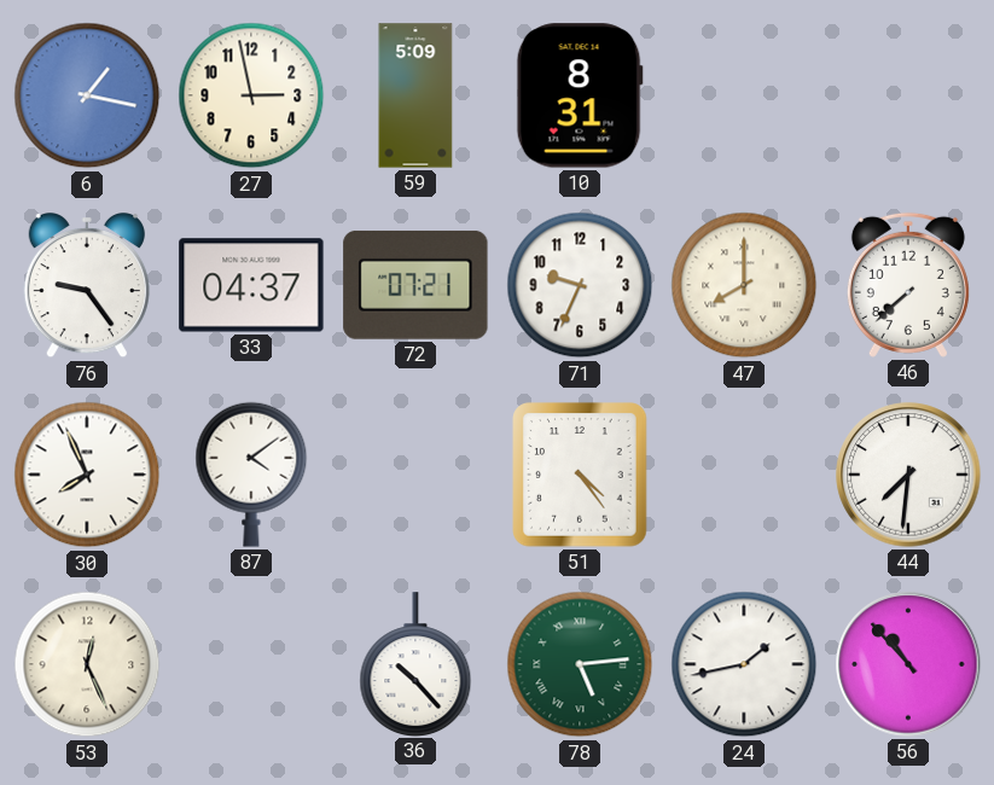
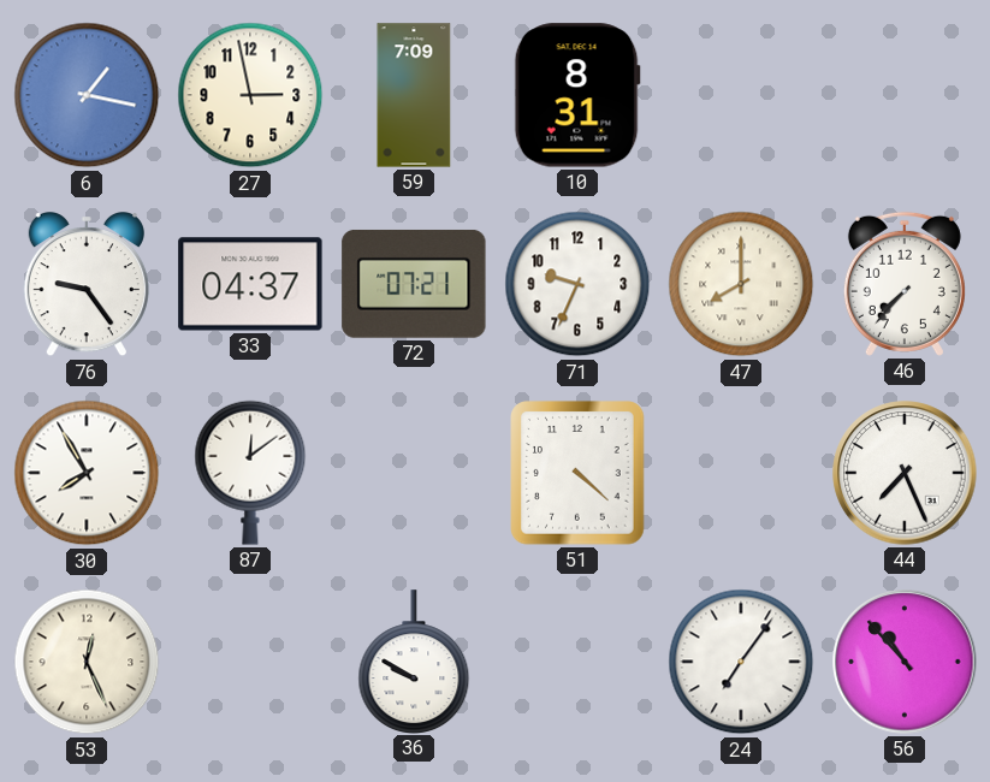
59: 5:09 -> 7:09
46: 7:38 -> 7:37
30: 7:56 -> 7:55
87: 4:09 -> 12:09
51: 4:24 -> 4:22
44: 7:31 -> 7:26
36: 10:23 -> 9:50
78: 5:14 -> none
24: 1:43 -> 7:06
